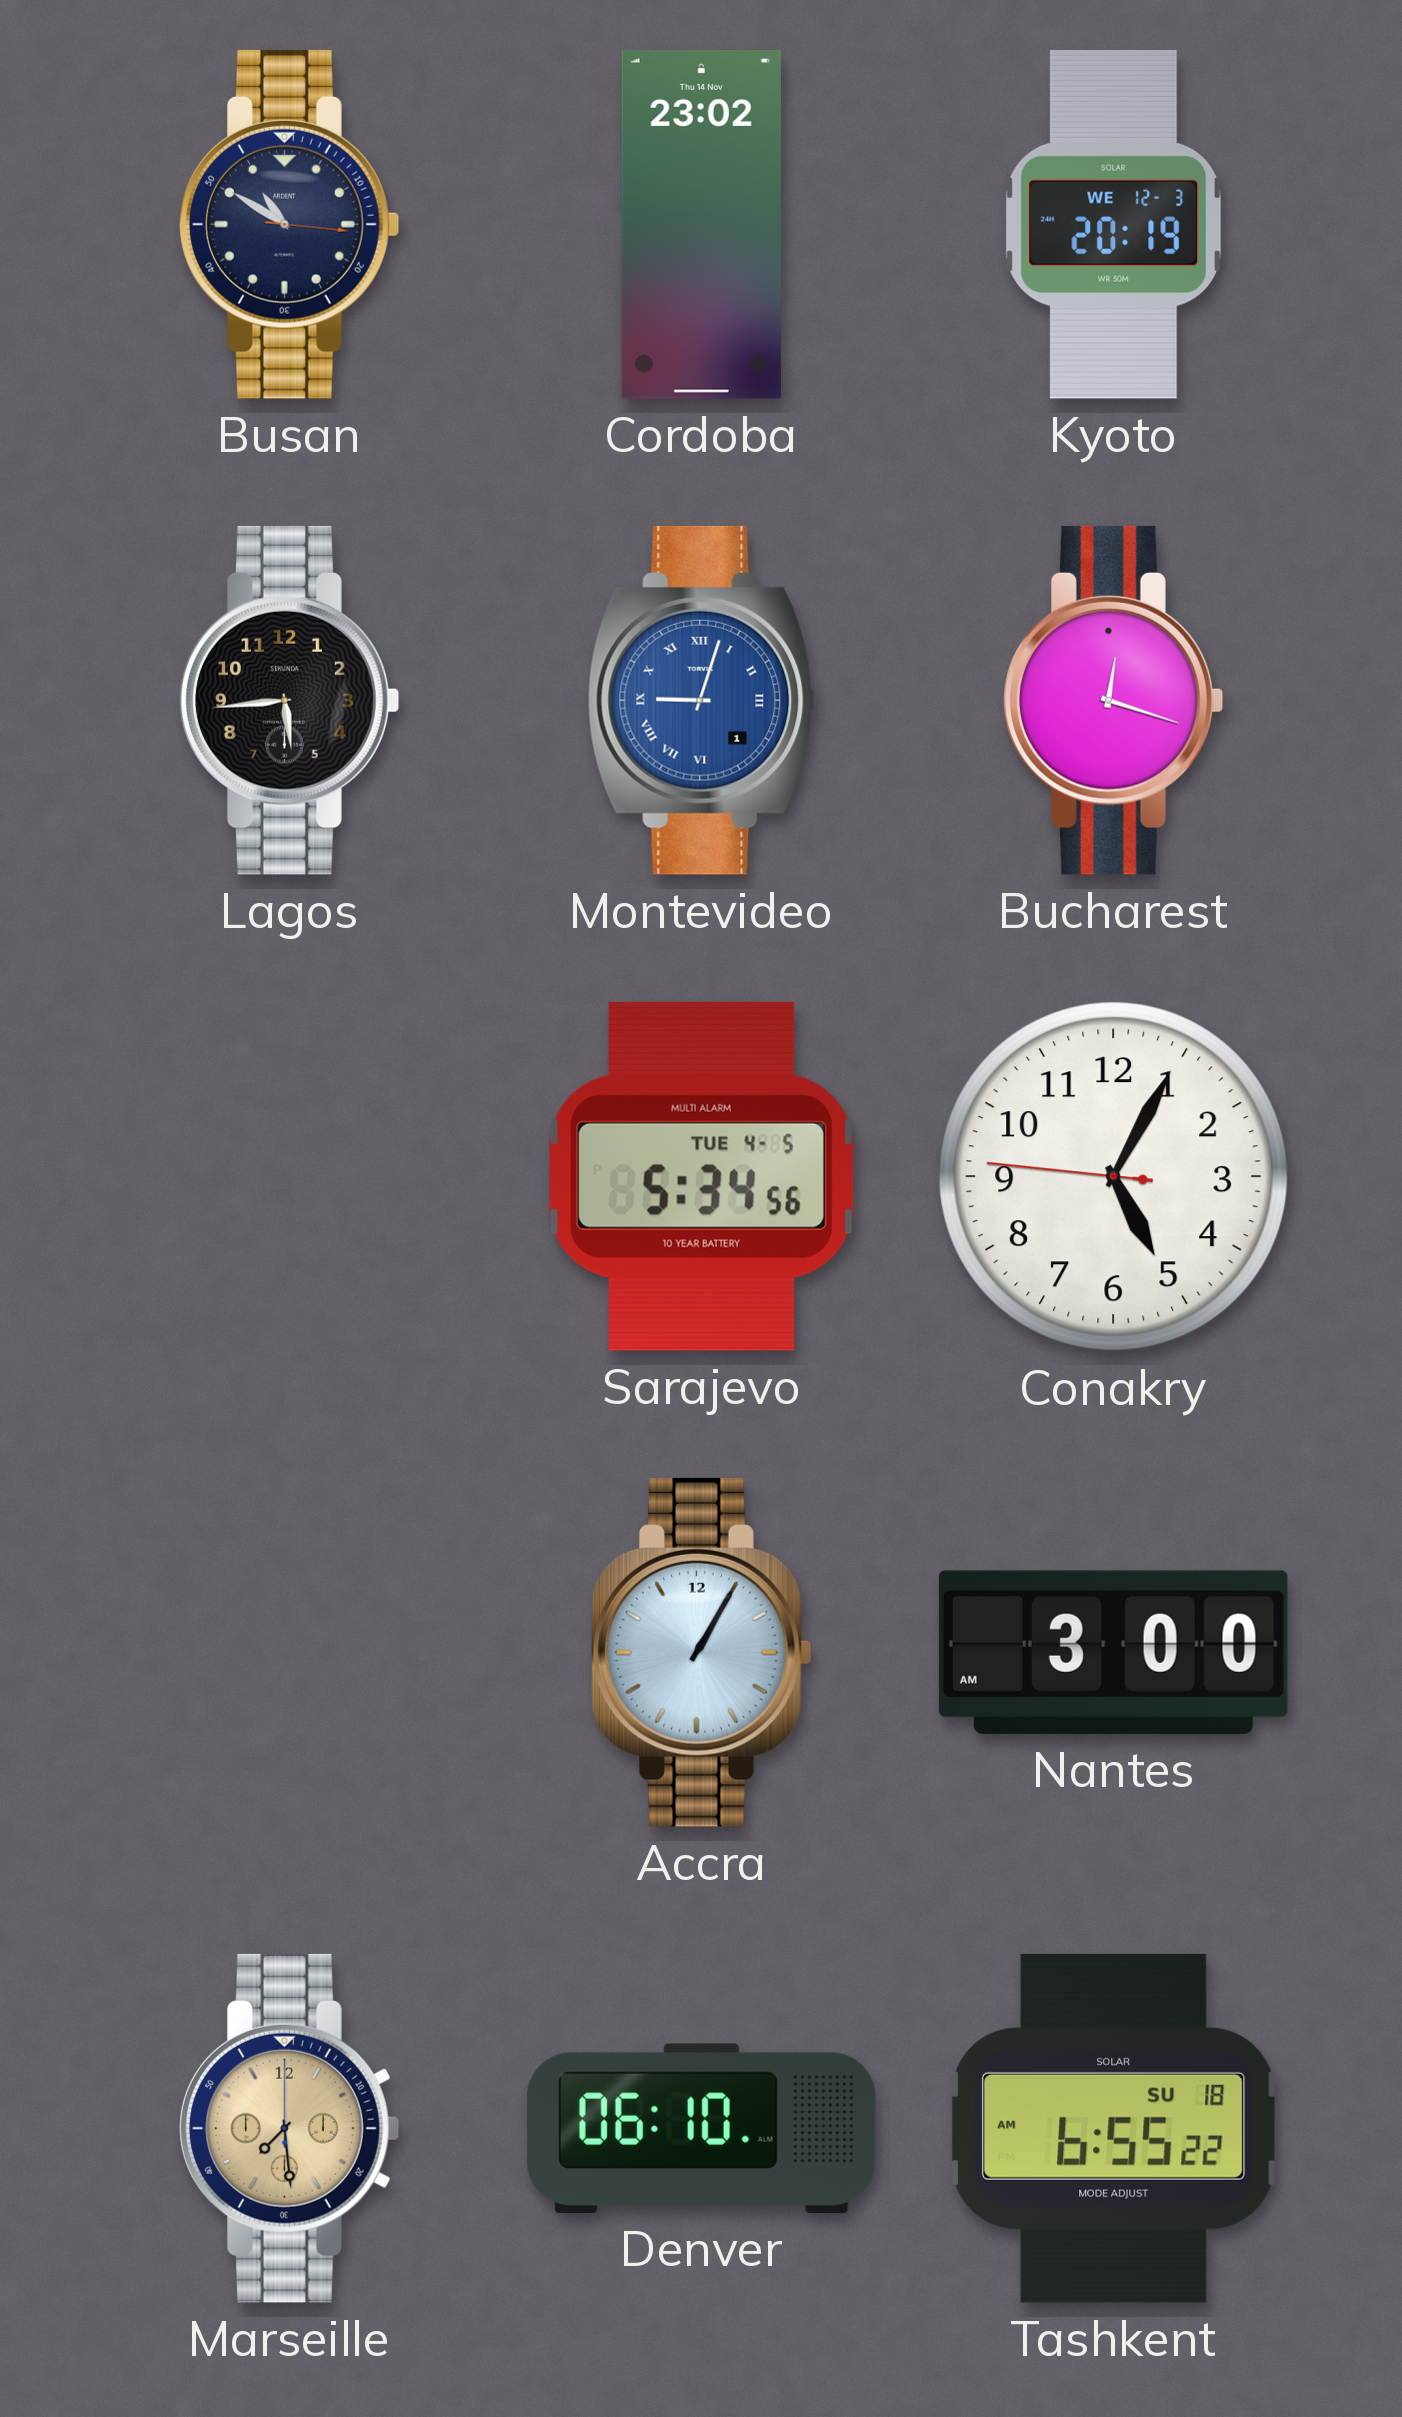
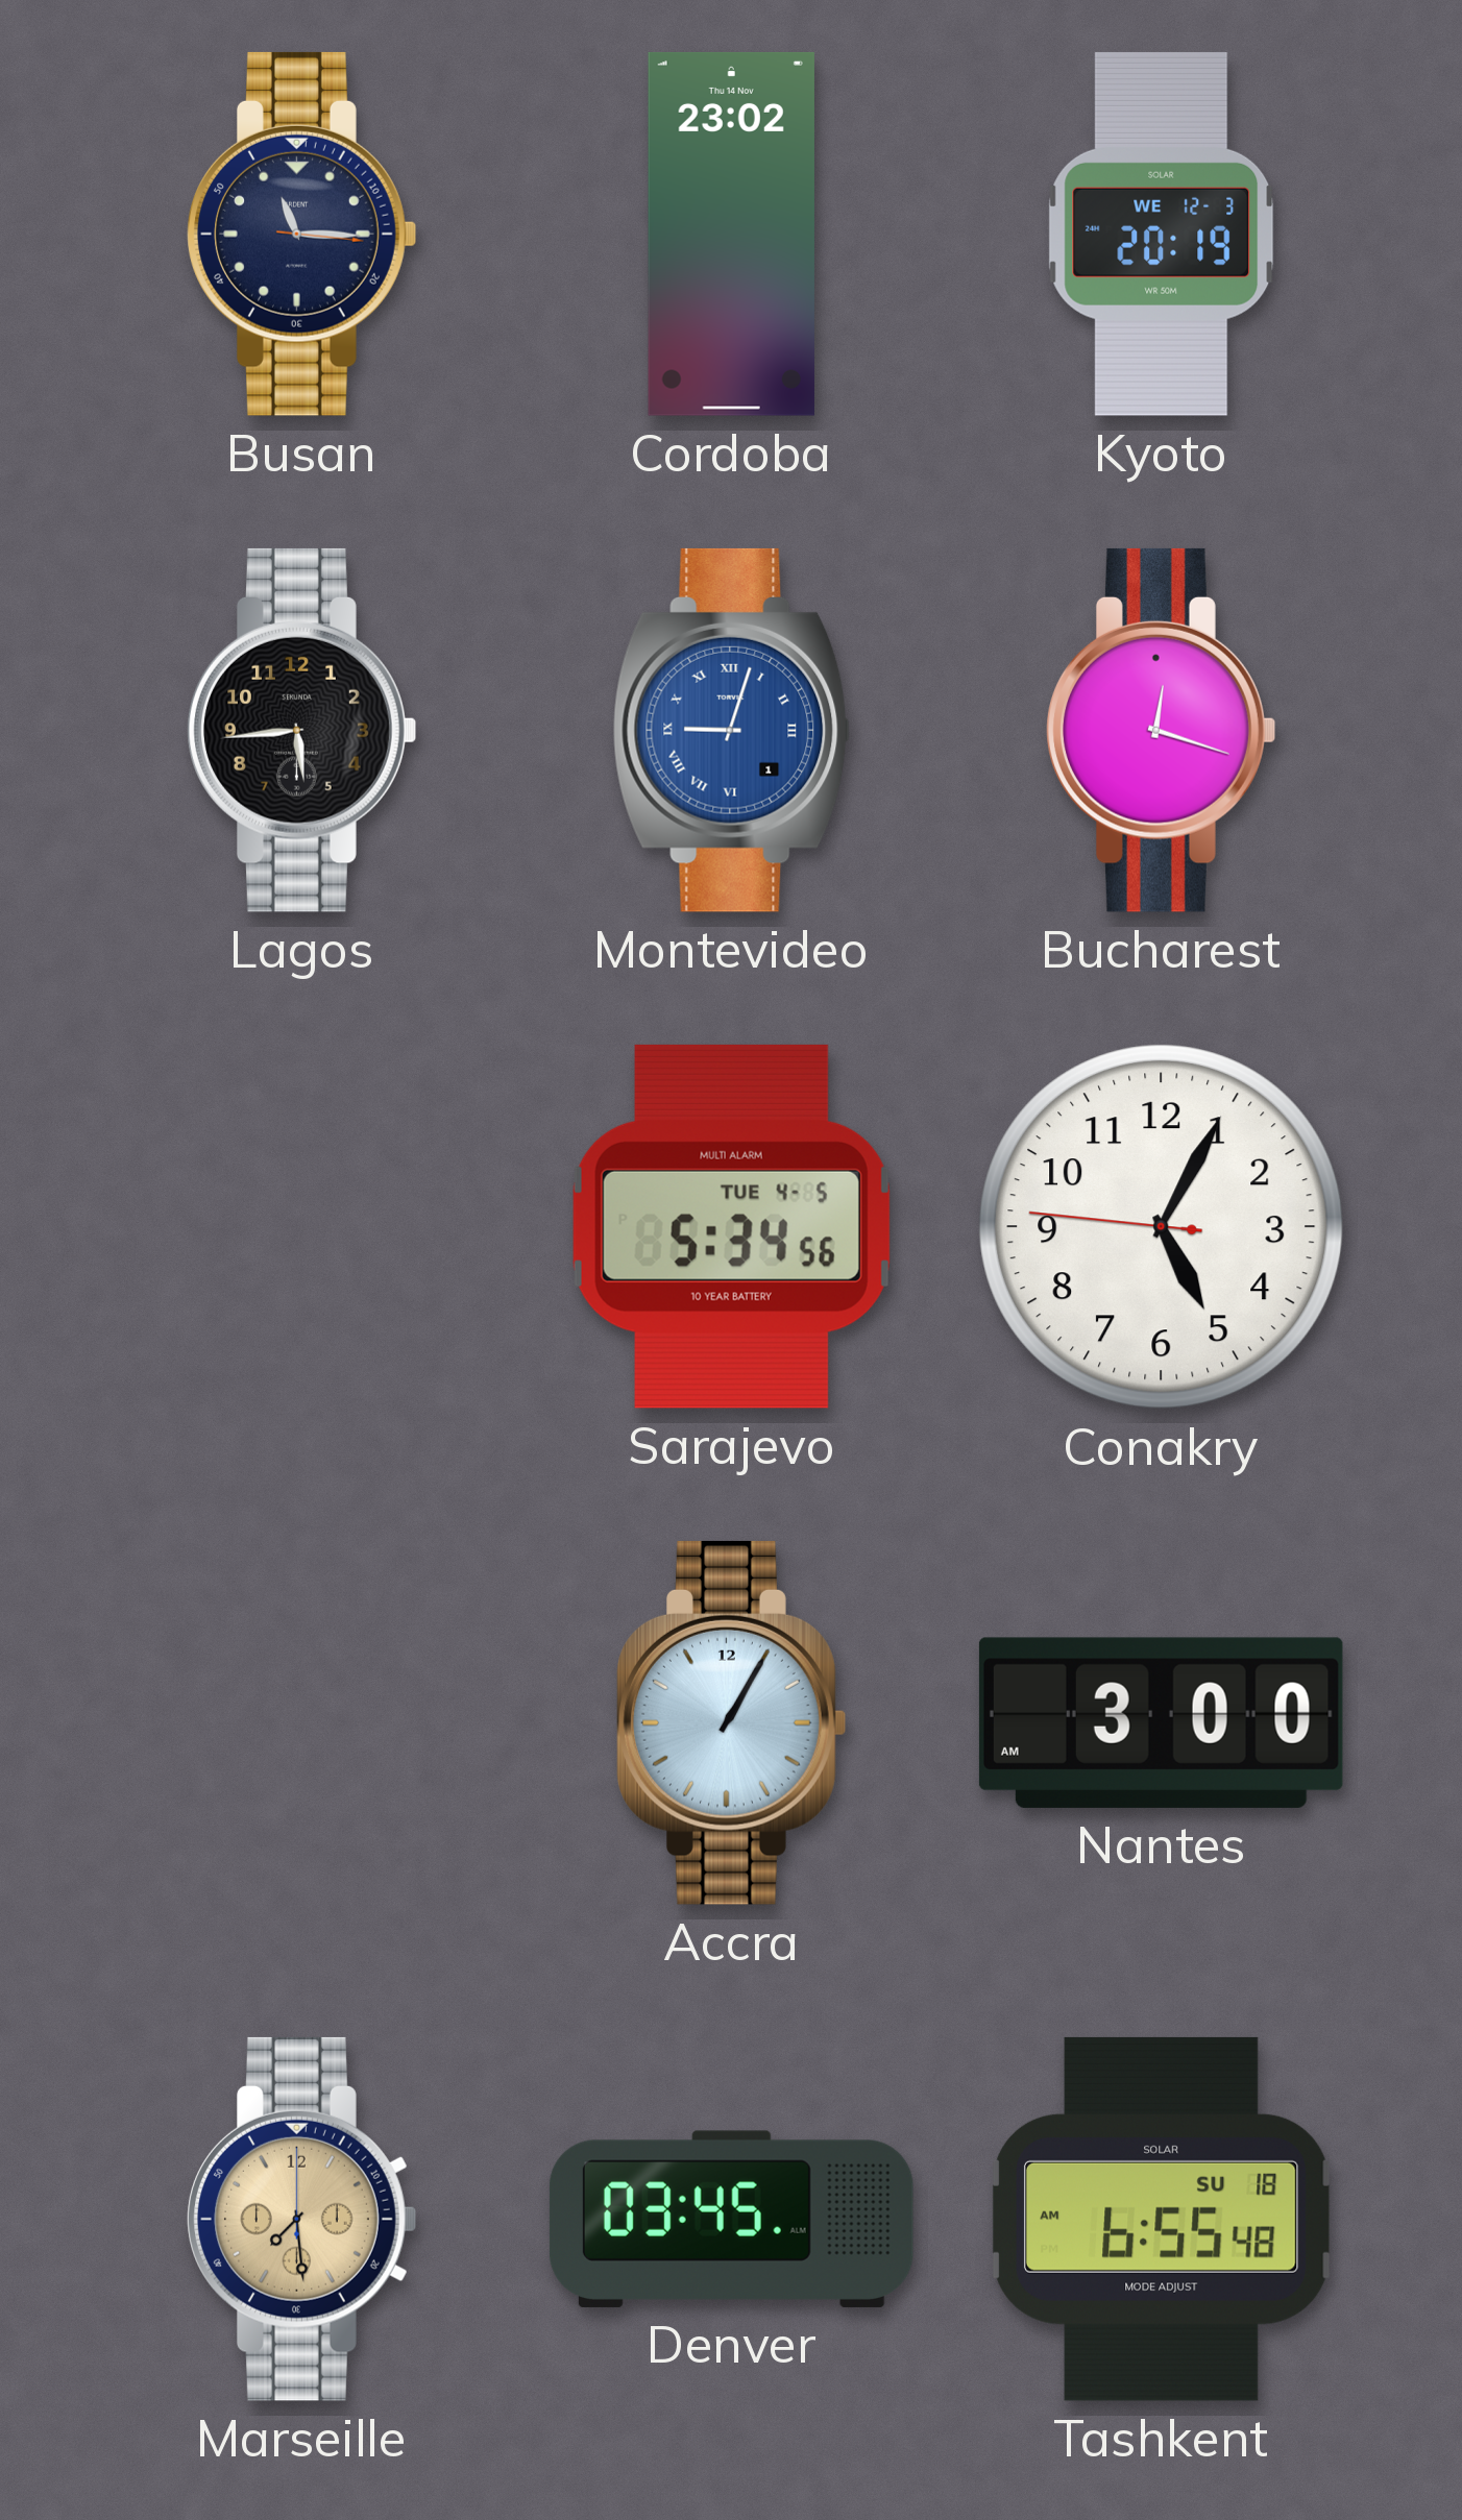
Busan: 10:50 -> 11:15
Denver: 06:10 -> 03:45
Tashkent: 6:55:22 AM -> 6:55:48 AM
